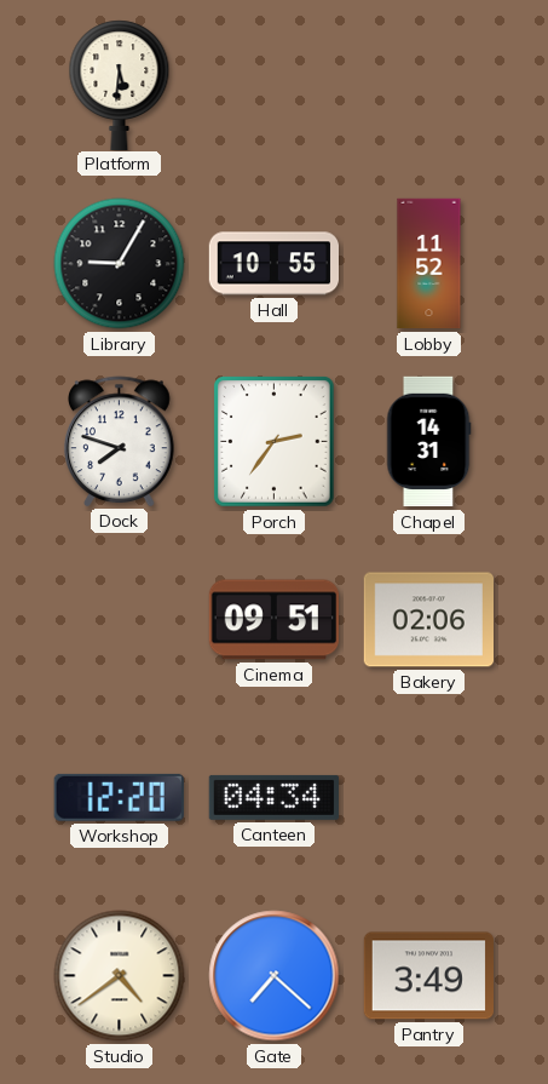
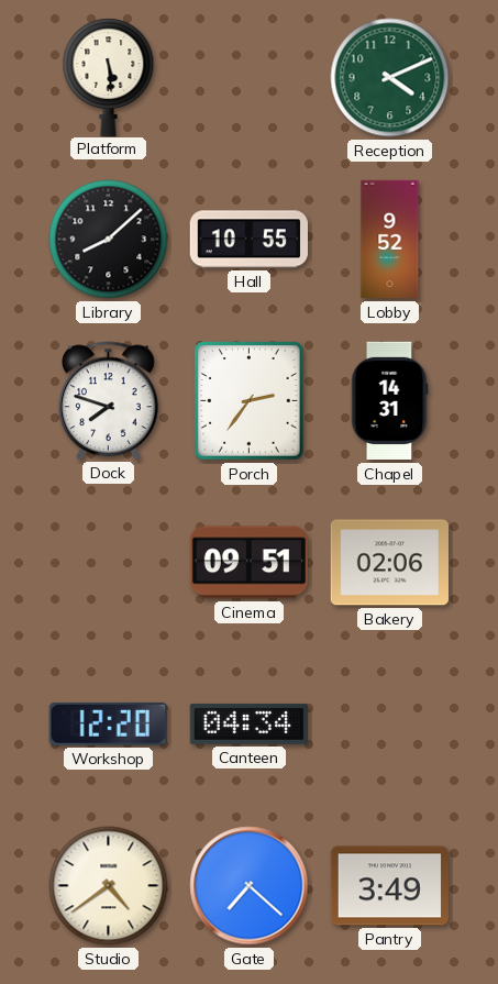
Platform: 5:31 -> 5:29
Reception: none -> 4:11
Library: 9:05 -> 8:08
Lobby: 11:52 -> 9:52
